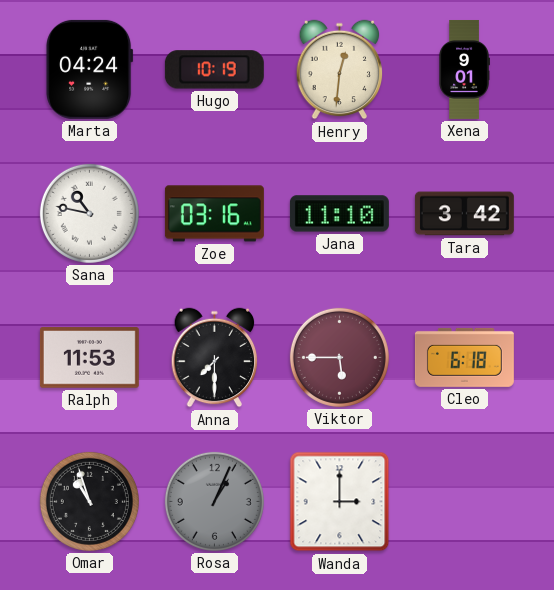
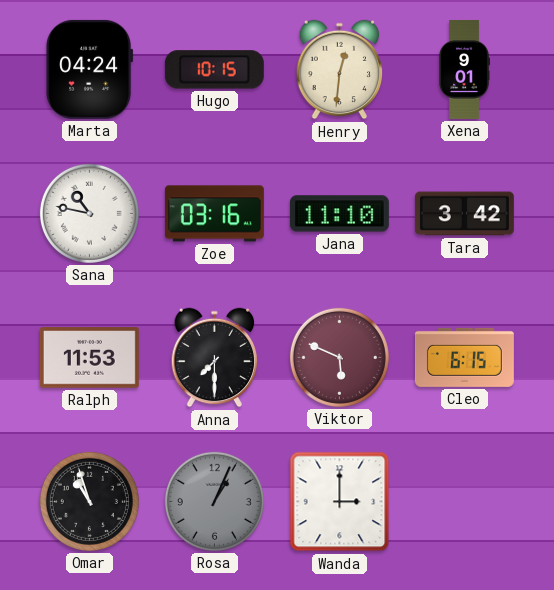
Hugo: 10:19 -> 10:15
Viktor: 5:45 -> 5:49
Cleo: 6:18 -> 6:15
